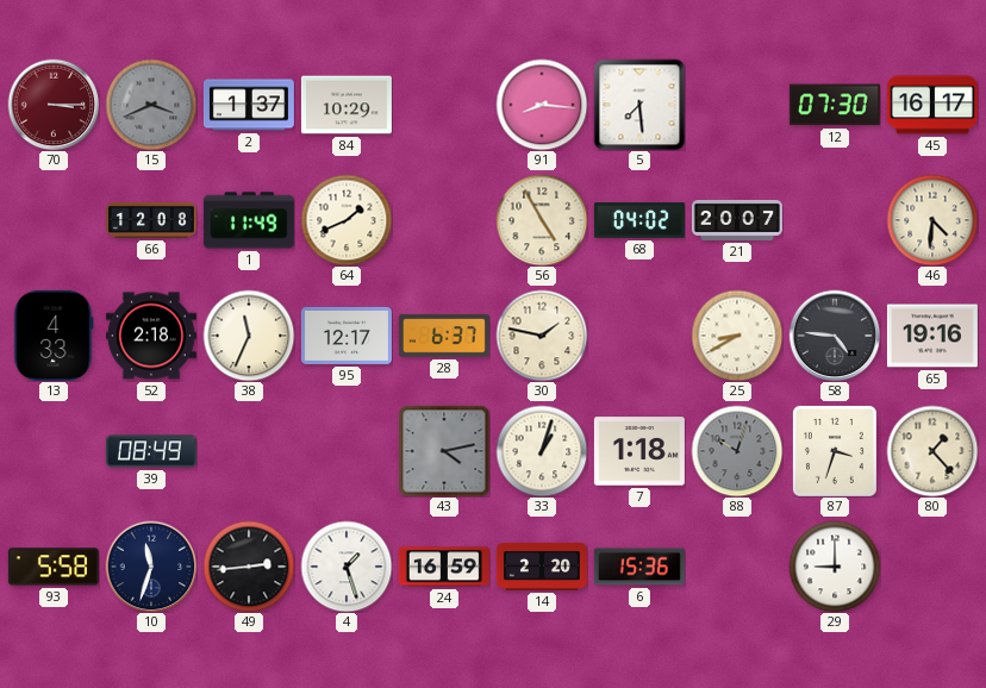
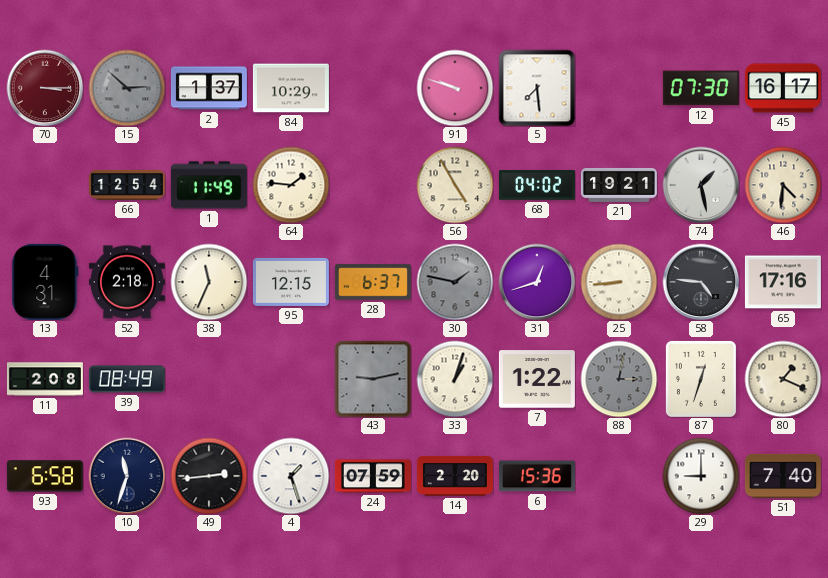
15: 3:41 -> 2:52
91: 8:16 -> 9:48
66: 12:08 -> 12:54
64: 1:41 -> 1:46
21: 20:07 -> 19:21
74: none -> 1:28
13: 4:33 -> 4:31
95: 12:17 -> 12:15
30 dial: cream -> grey
31: none -> 12:42
25: 8:40 -> 8:44
65: 19:16 -> 17:16
11: none -> 2:08
43: 4:13 -> 9:13
7: 1:18 -> 1:22
88: 10:03 -> 3:02
87: 3:33 -> 12:33
80: 1:23 -> 1:19
93: 5:58 -> 6:58
24: 16:59 -> 07:59
51: none -> 7:40
